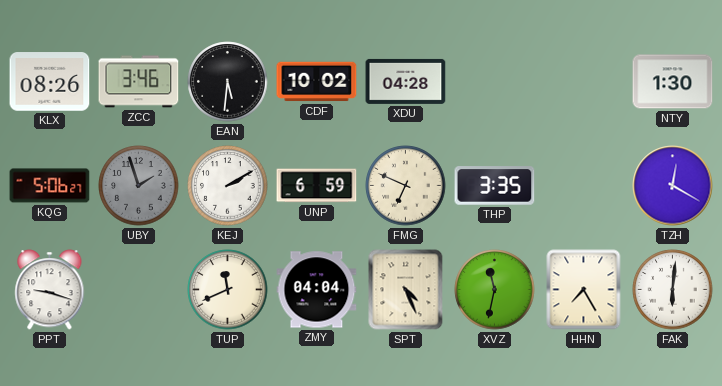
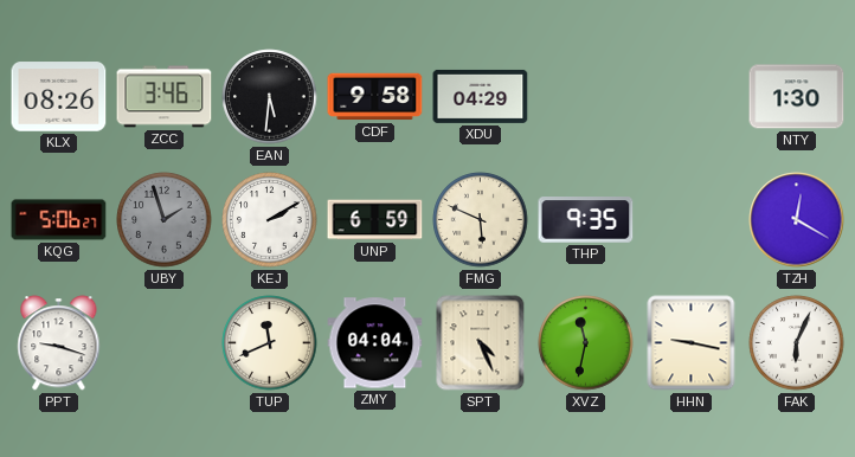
CDF: 10:02 -> 9:58
XDU: 04:28 -> 04:29
FMG: 6:49 -> 5:49
THP: 3:35 -> 9:35
HHN: 7:25 -> 9:17
FAK: 6:01 -> 6:04
